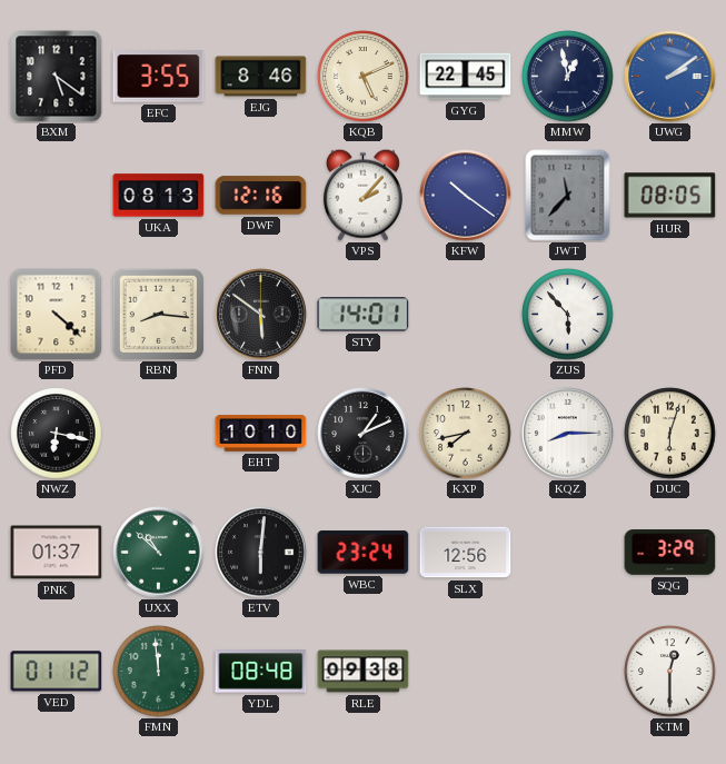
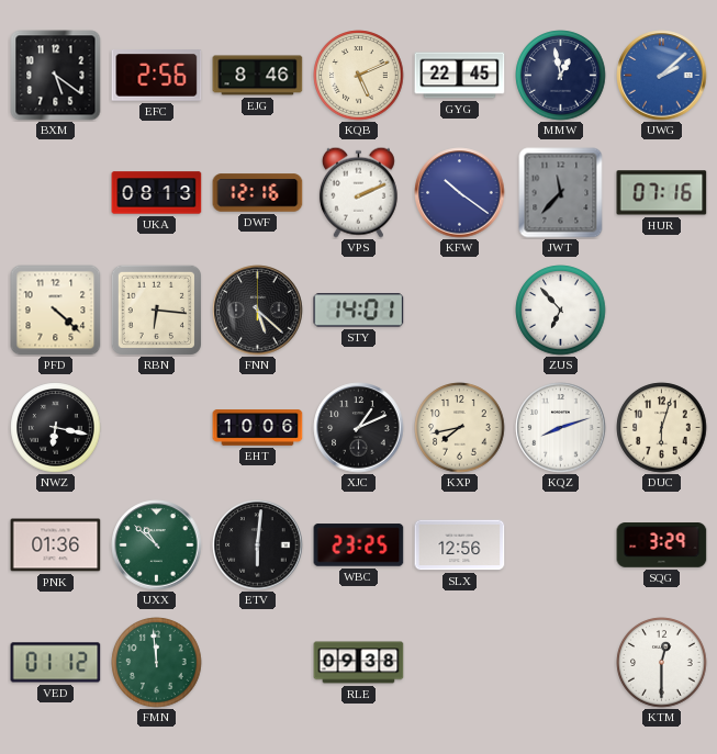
EFC: 3:55 -> 2:56
UWG: 2:09 -> 2:08
VPS: 2:07 -> 2:11
HUR: 08:05 -> 07:16
RBN: 8:16 -> 6:16
FNN: 5:51 -> 5:22
ZUS: 5:53 -> 6:53
EHT: 10:10 -> 10:06
KQZ: 8:15 -> 8:12
PNK: 01:37 -> 01:36
WBC: 23:24 -> 23:25
YDL: 08:48 -> none
